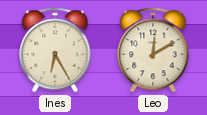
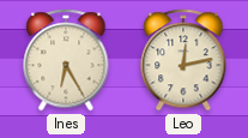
Leo: 12:10 -> 12:13
